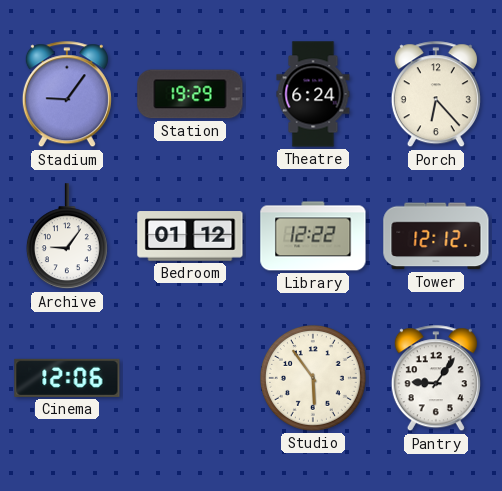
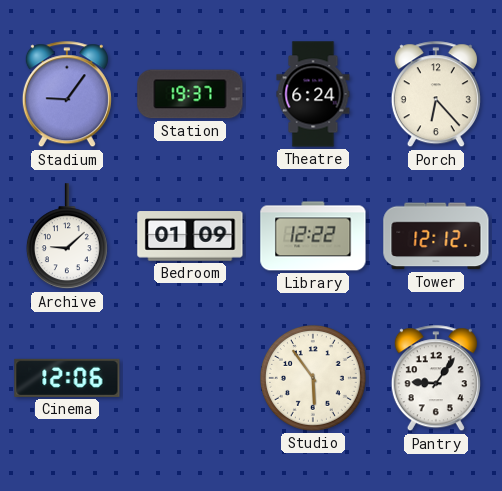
Station: 19:29 -> 19:37
Archive: 9:06 -> 9:08
Bedroom: 01:12 -> 01:09
